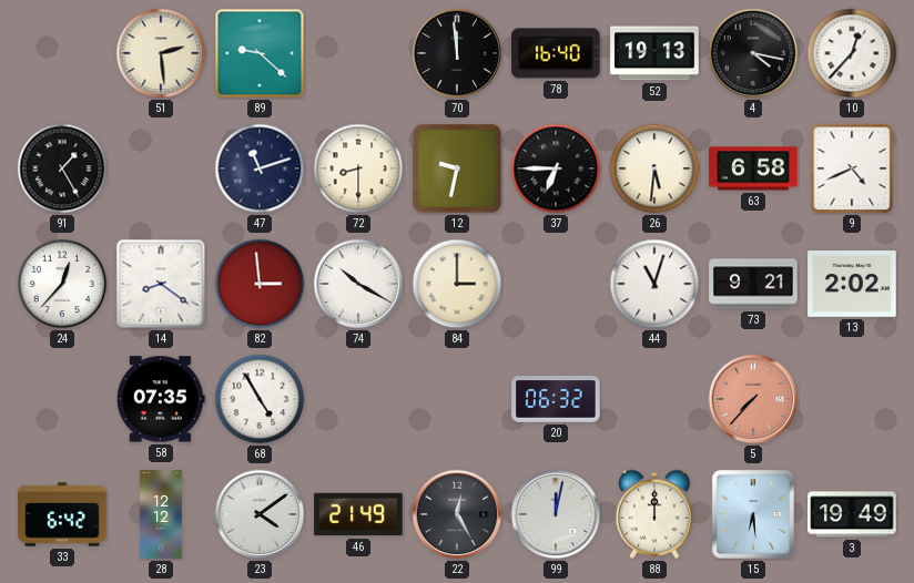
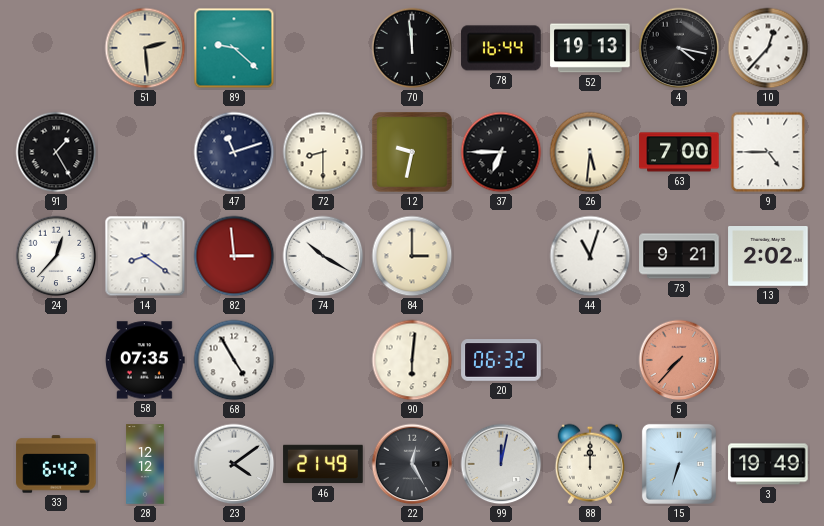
78: 16:40 -> 16:44
63: 6:58 -> 7:00
9: 4:41 -> 4:45
90: none -> 6:01
15: 6:29 -> 6:33
